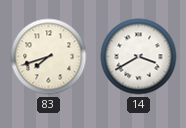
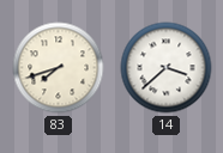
14: 3:40 -> 3:38
